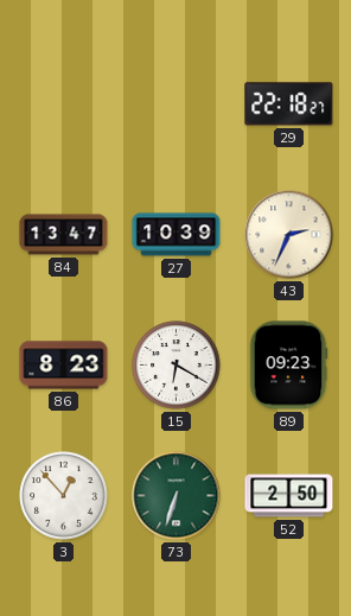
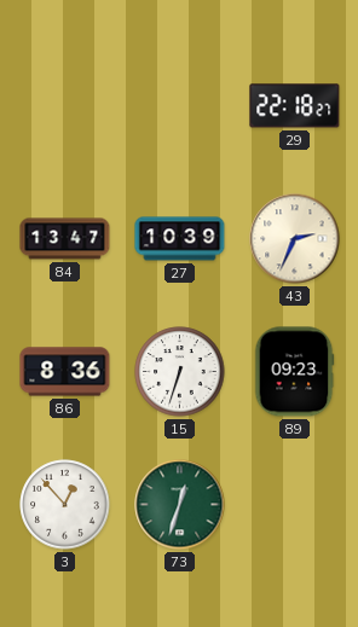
86: 8:23 -> 8:36
15: 6:20 -> 6:33
73: 6:33 -> 12:33
52: 2:50 -> none
